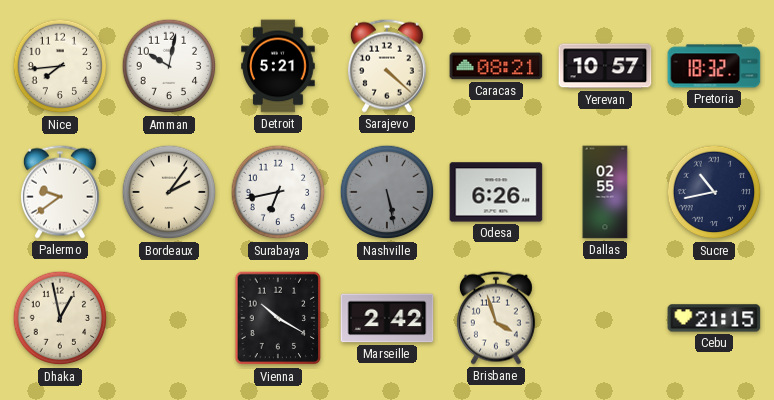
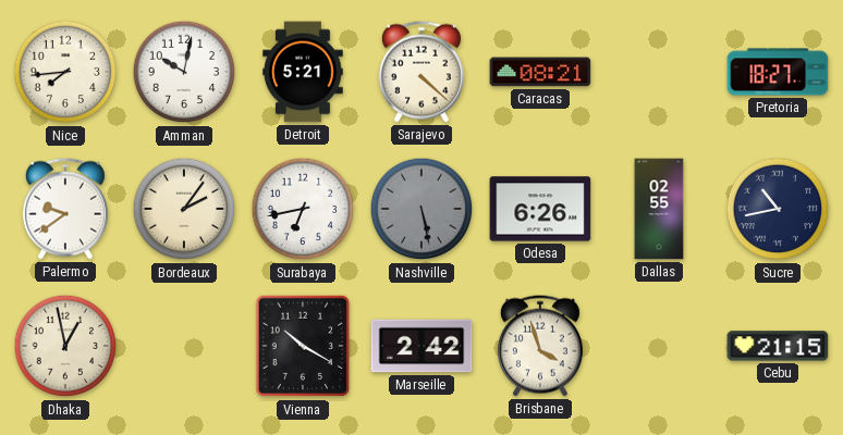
Yerevan: 10:57 -> none
Pretoria: 18:32 -> 18:27
